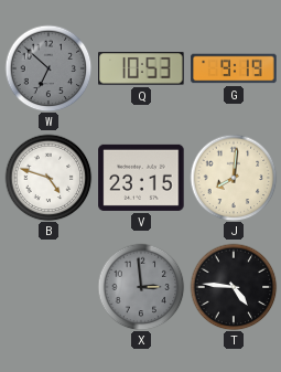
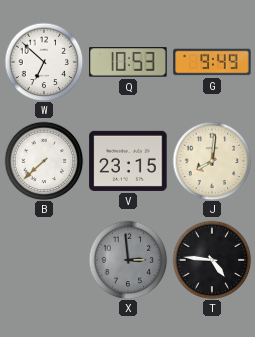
W dial: grey -> white
G: 9:19 -> 9:49
B: 4:48 -> 7:38
